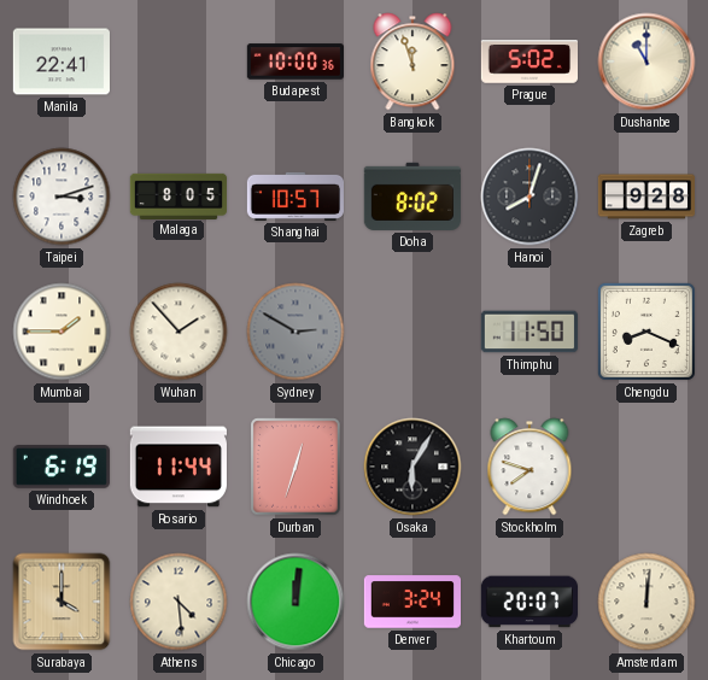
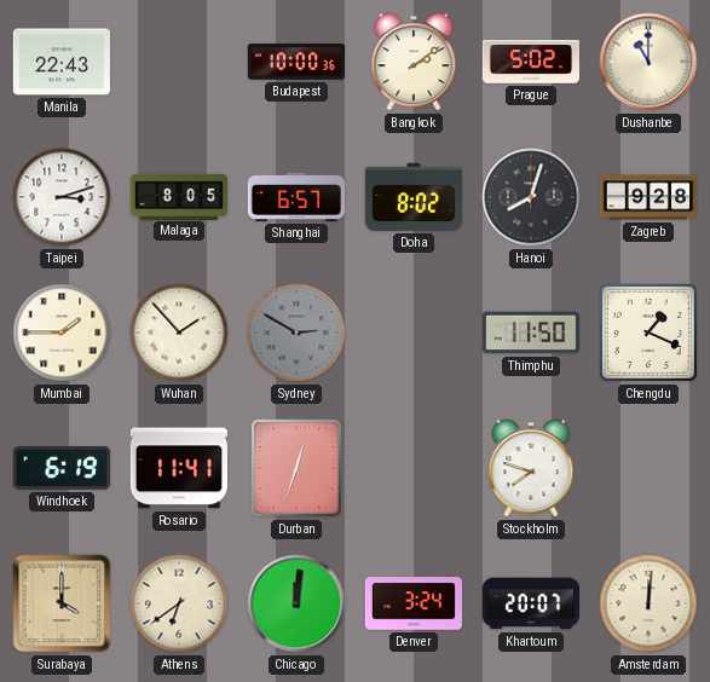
Manila: 22:41 -> 22:43
Bangkok: 11:57 -> 2:09
Shanghai: 10:57 -> 6:57
Chengdu: 8:19 -> 1:19
Rosario: 11:44 -> 11:41
Osaka: 6:05 -> none
Athens: 4:29 -> 6:39
